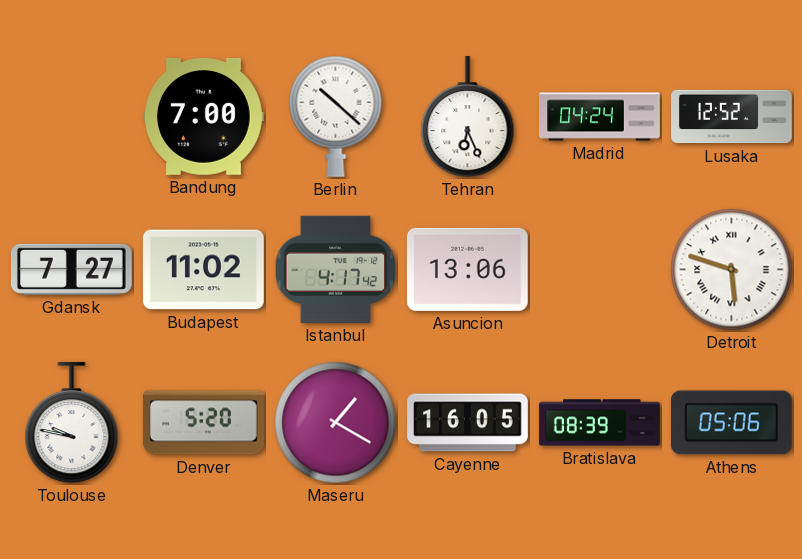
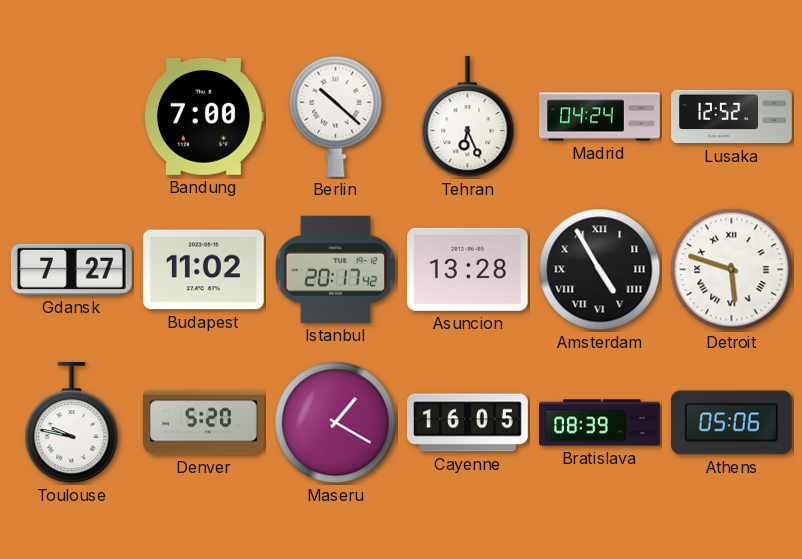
Istanbul: 4:17 -> 20:17
Asuncion: 13:06 -> 13:28
Amsterdam: none -> 4:55
